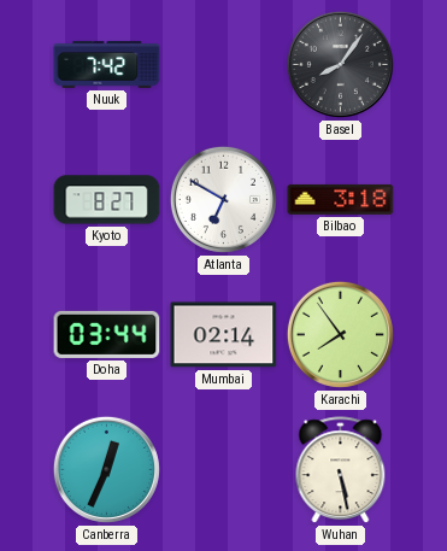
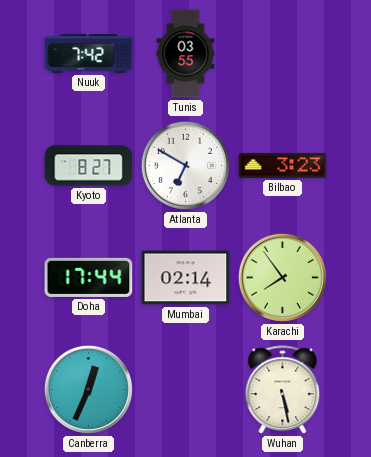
Tunis: none -> 03:55
Basel: 8:06 -> none
Bilbao: 3:18 -> 3:23
Doha: 03:44 -> 17:44
